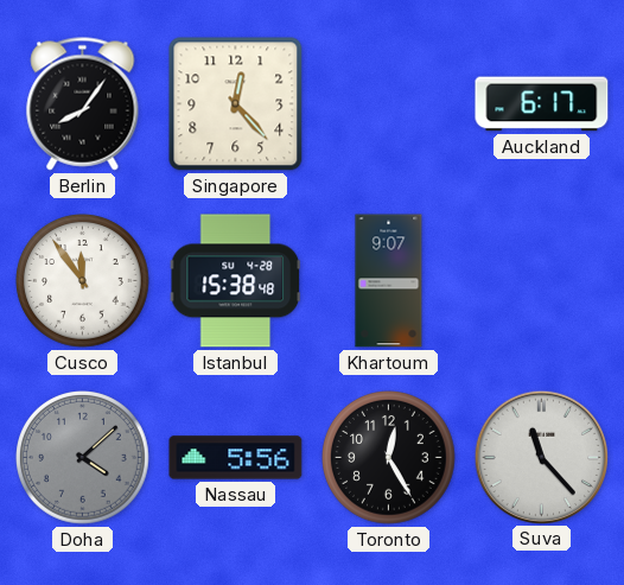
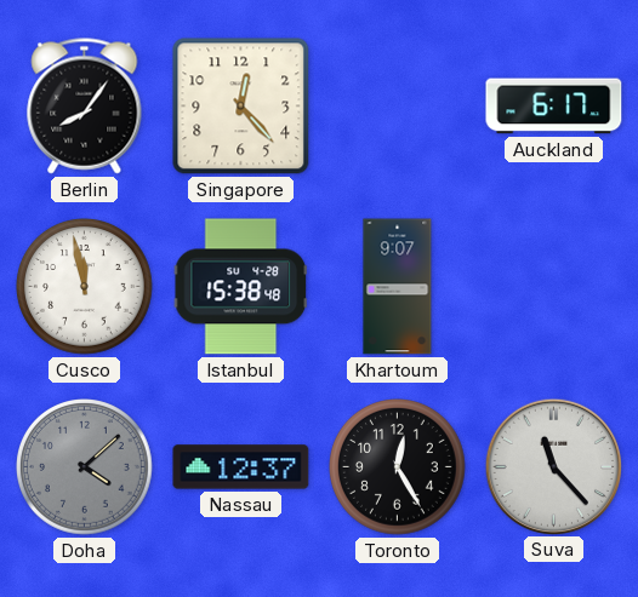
Cusco: 11:54 -> 11:58
Nassau: 5:56 -> 12:37
